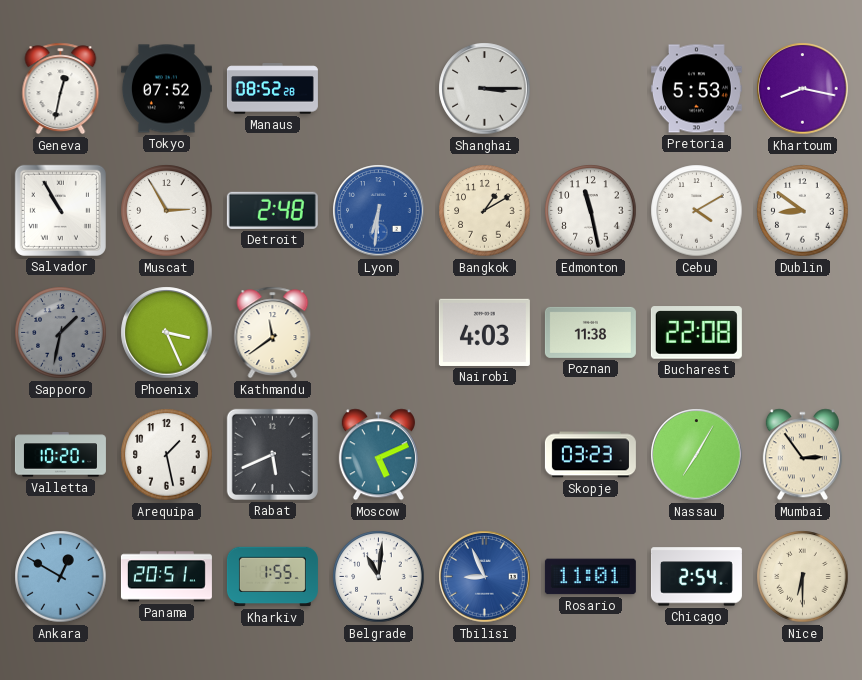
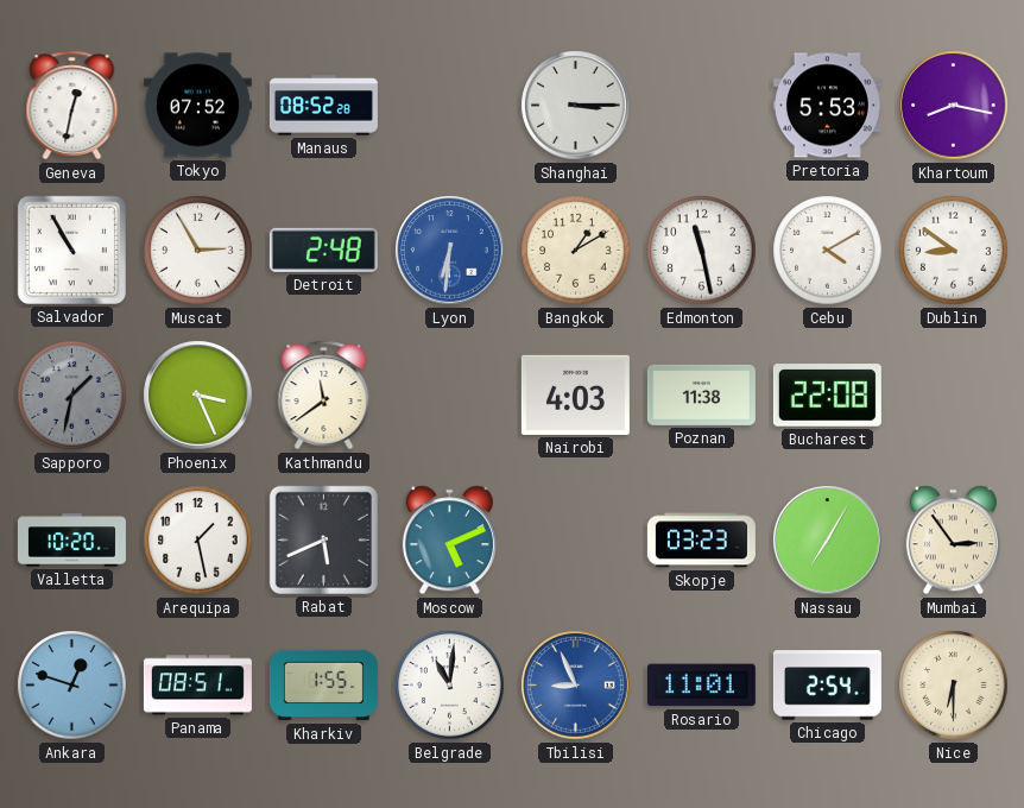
Ankara: 12:50 -> 12:48
Panama: 20:51 -> 08:51
